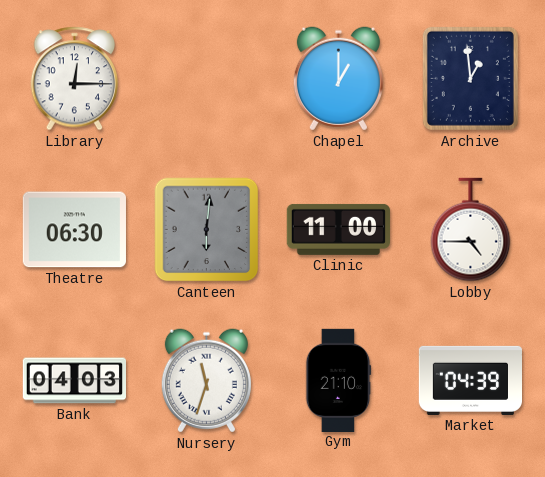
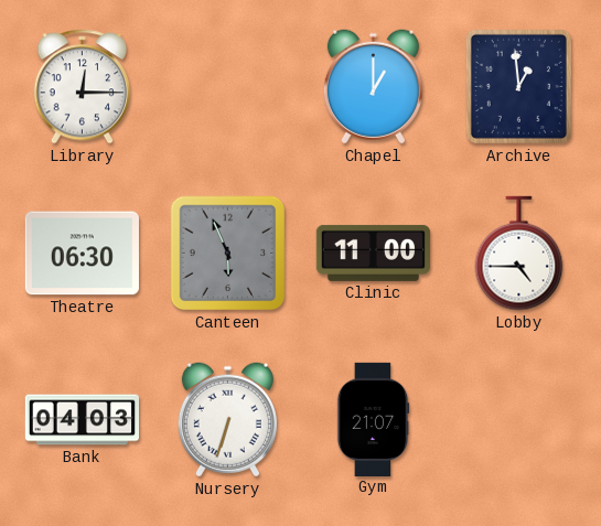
Canteen: 6:01 -> 5:56
Nursery: 11:33 -> 6:33
Gym: 21:10 -> 21:07
Market: 04:39 -> none
